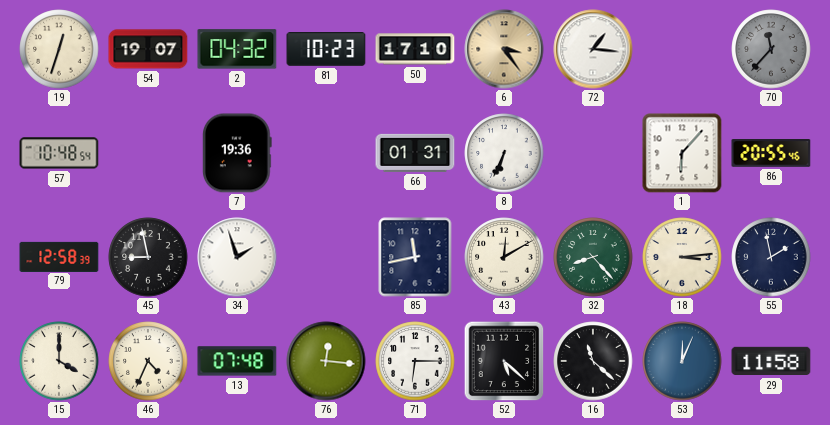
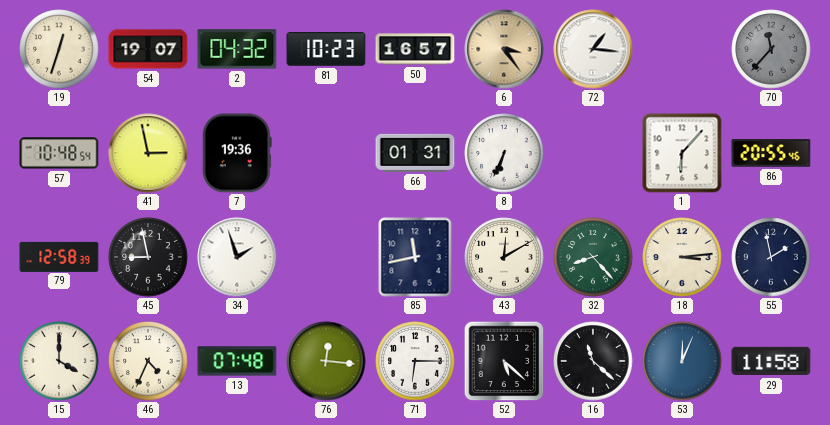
50: 17:10 -> 16:57
41: none -> 2:58
